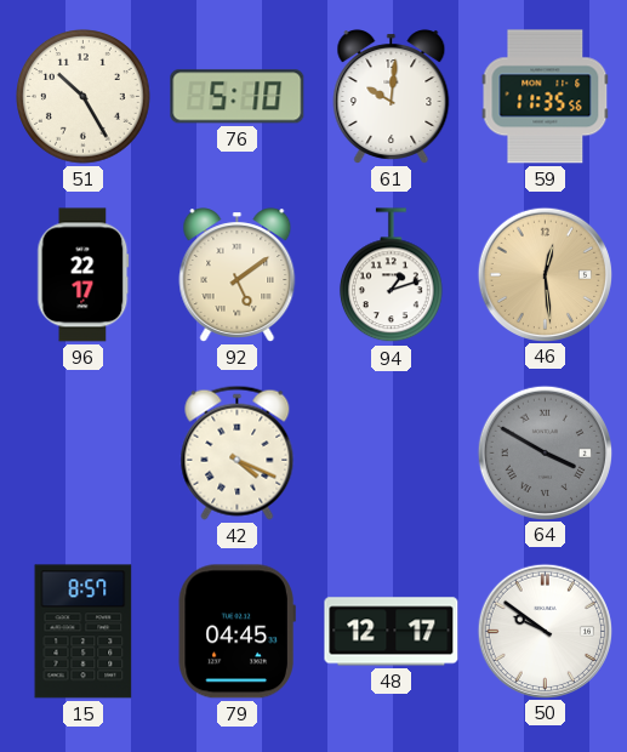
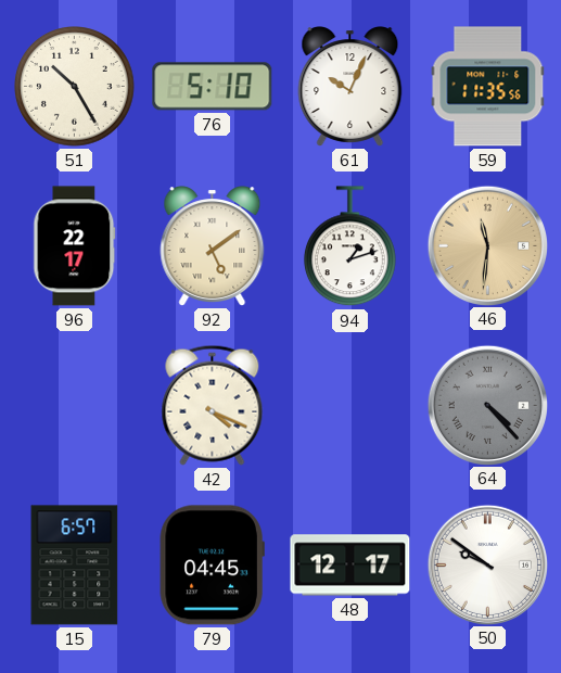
61: 10:01 -> 10:04
46: 12:29 -> 11:31
64: 3:50 -> 4:23
15: 8:57 -> 6:57
